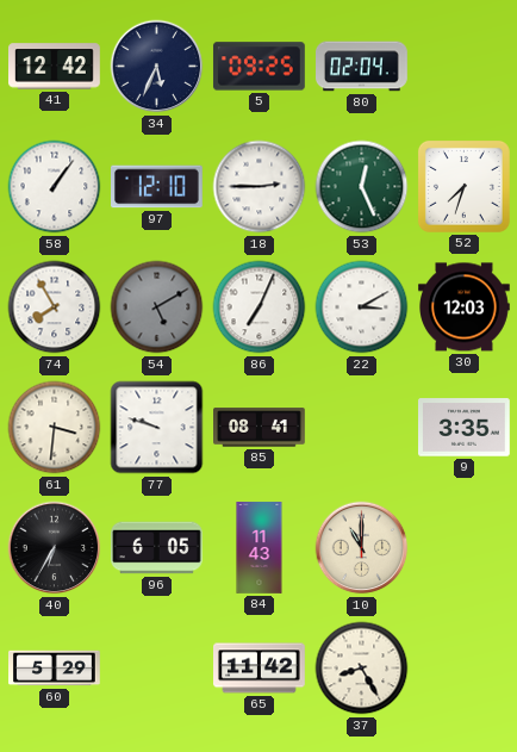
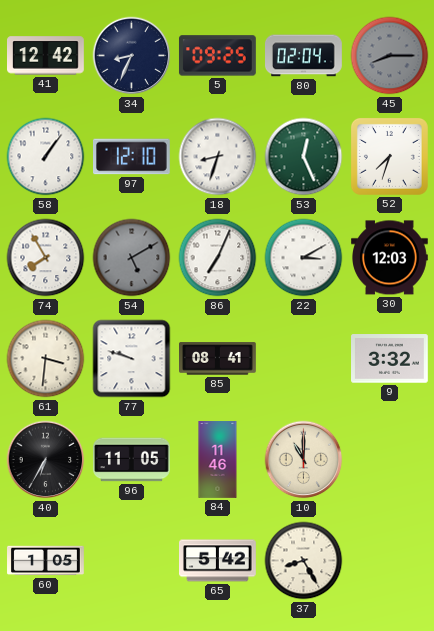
34: 5:34 -> 8:34
45: none -> 8:15
18: 2:45 -> 8:33
9: 3:35 -> 3:32
96: 6:05 -> 11:05
84: 11:43 -> 11:46
60: 5:29 -> 1:05
65: 11:42 -> 5:42
